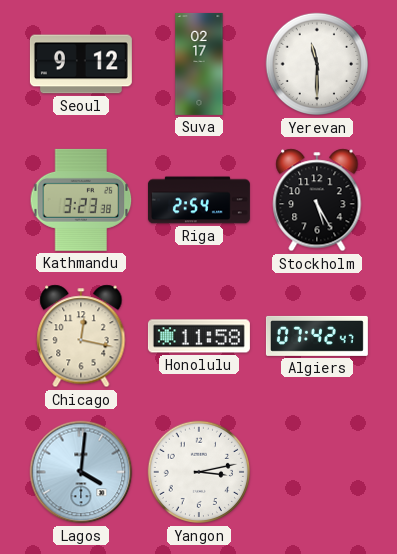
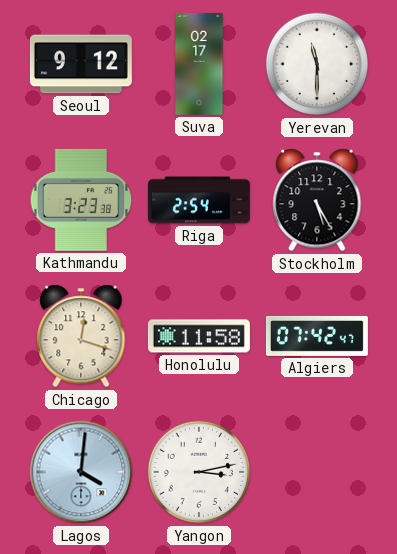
Chicago: 12:17 -> 12:18
